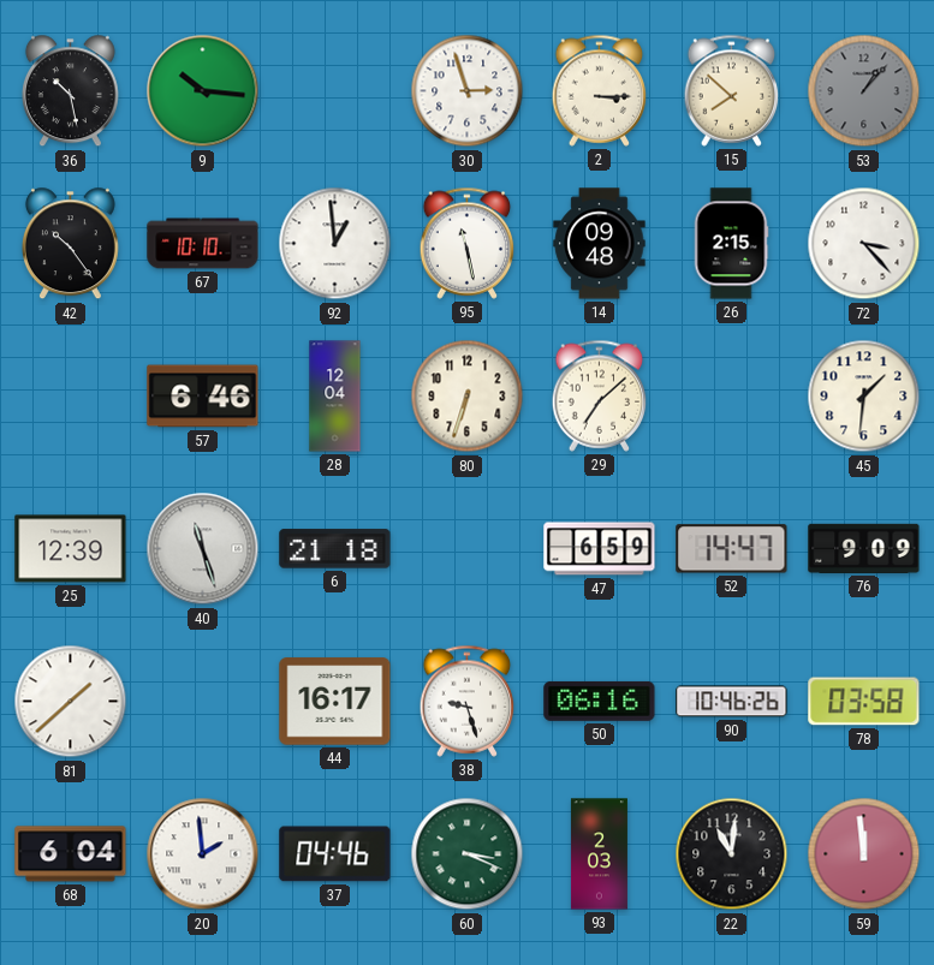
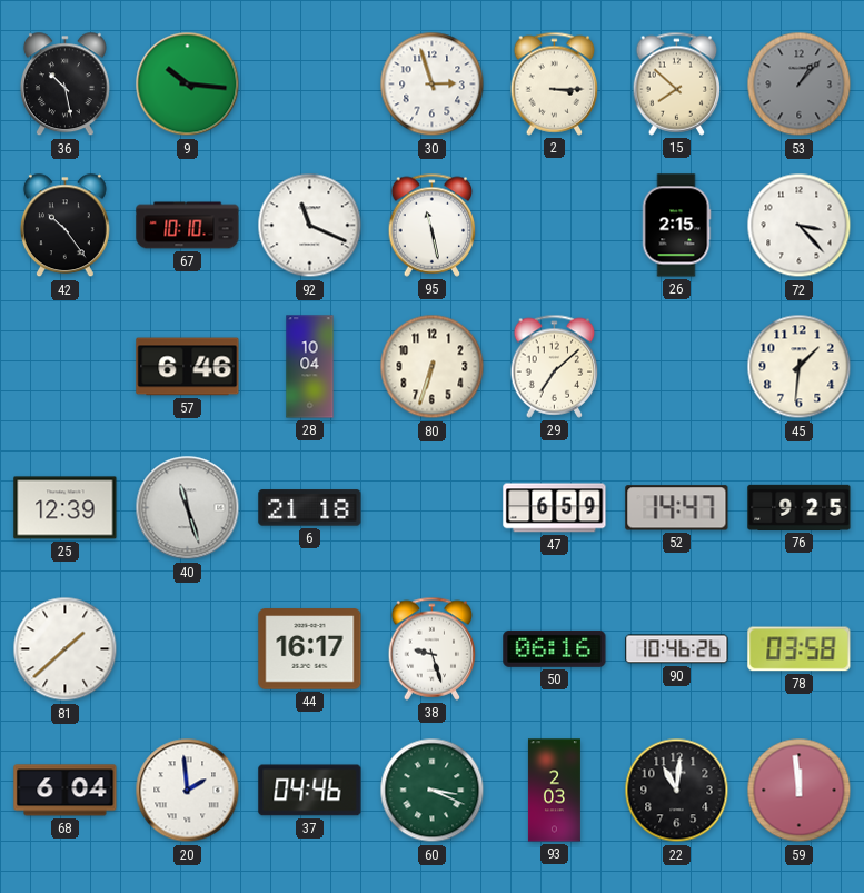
92: 12:59 -> 11:19
14: 09:48 -> none
28: 12:04 -> 10:04
76: 9:09 -> 9:25
